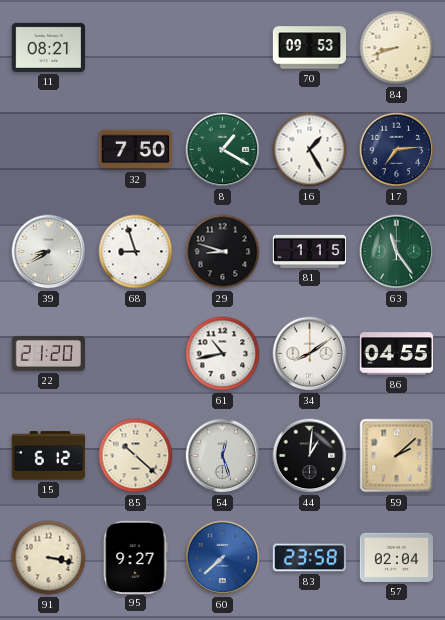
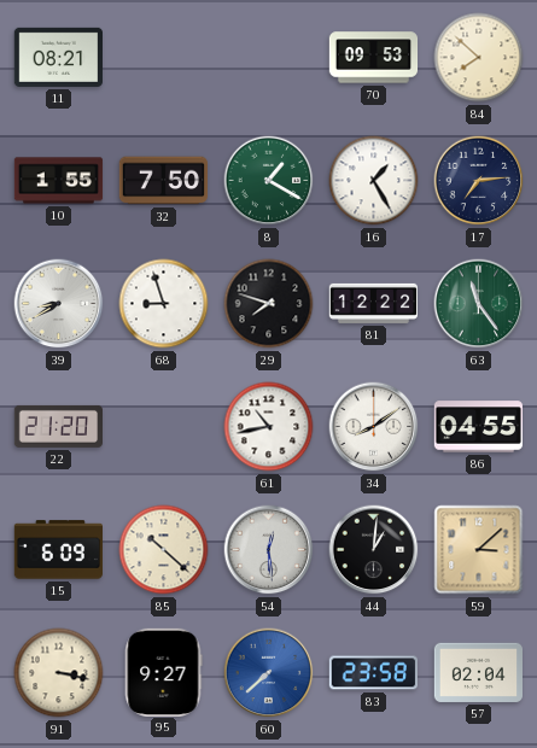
84: 8:42 -> 7:52
10: none -> 1:55
29: 8:48 -> 7:48
81: 1:15 -> 12:22
15: 6:12 -> 6:09
54: 12:27 -> 12:29
59: 2:08 -> 3:08
